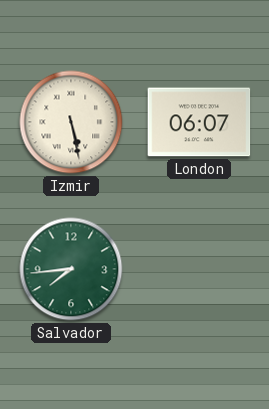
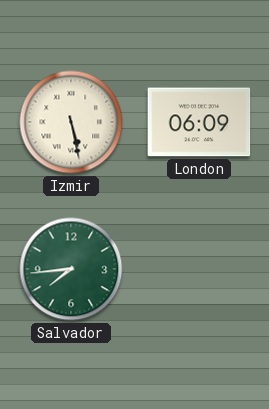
London: 06:07 -> 06:09
